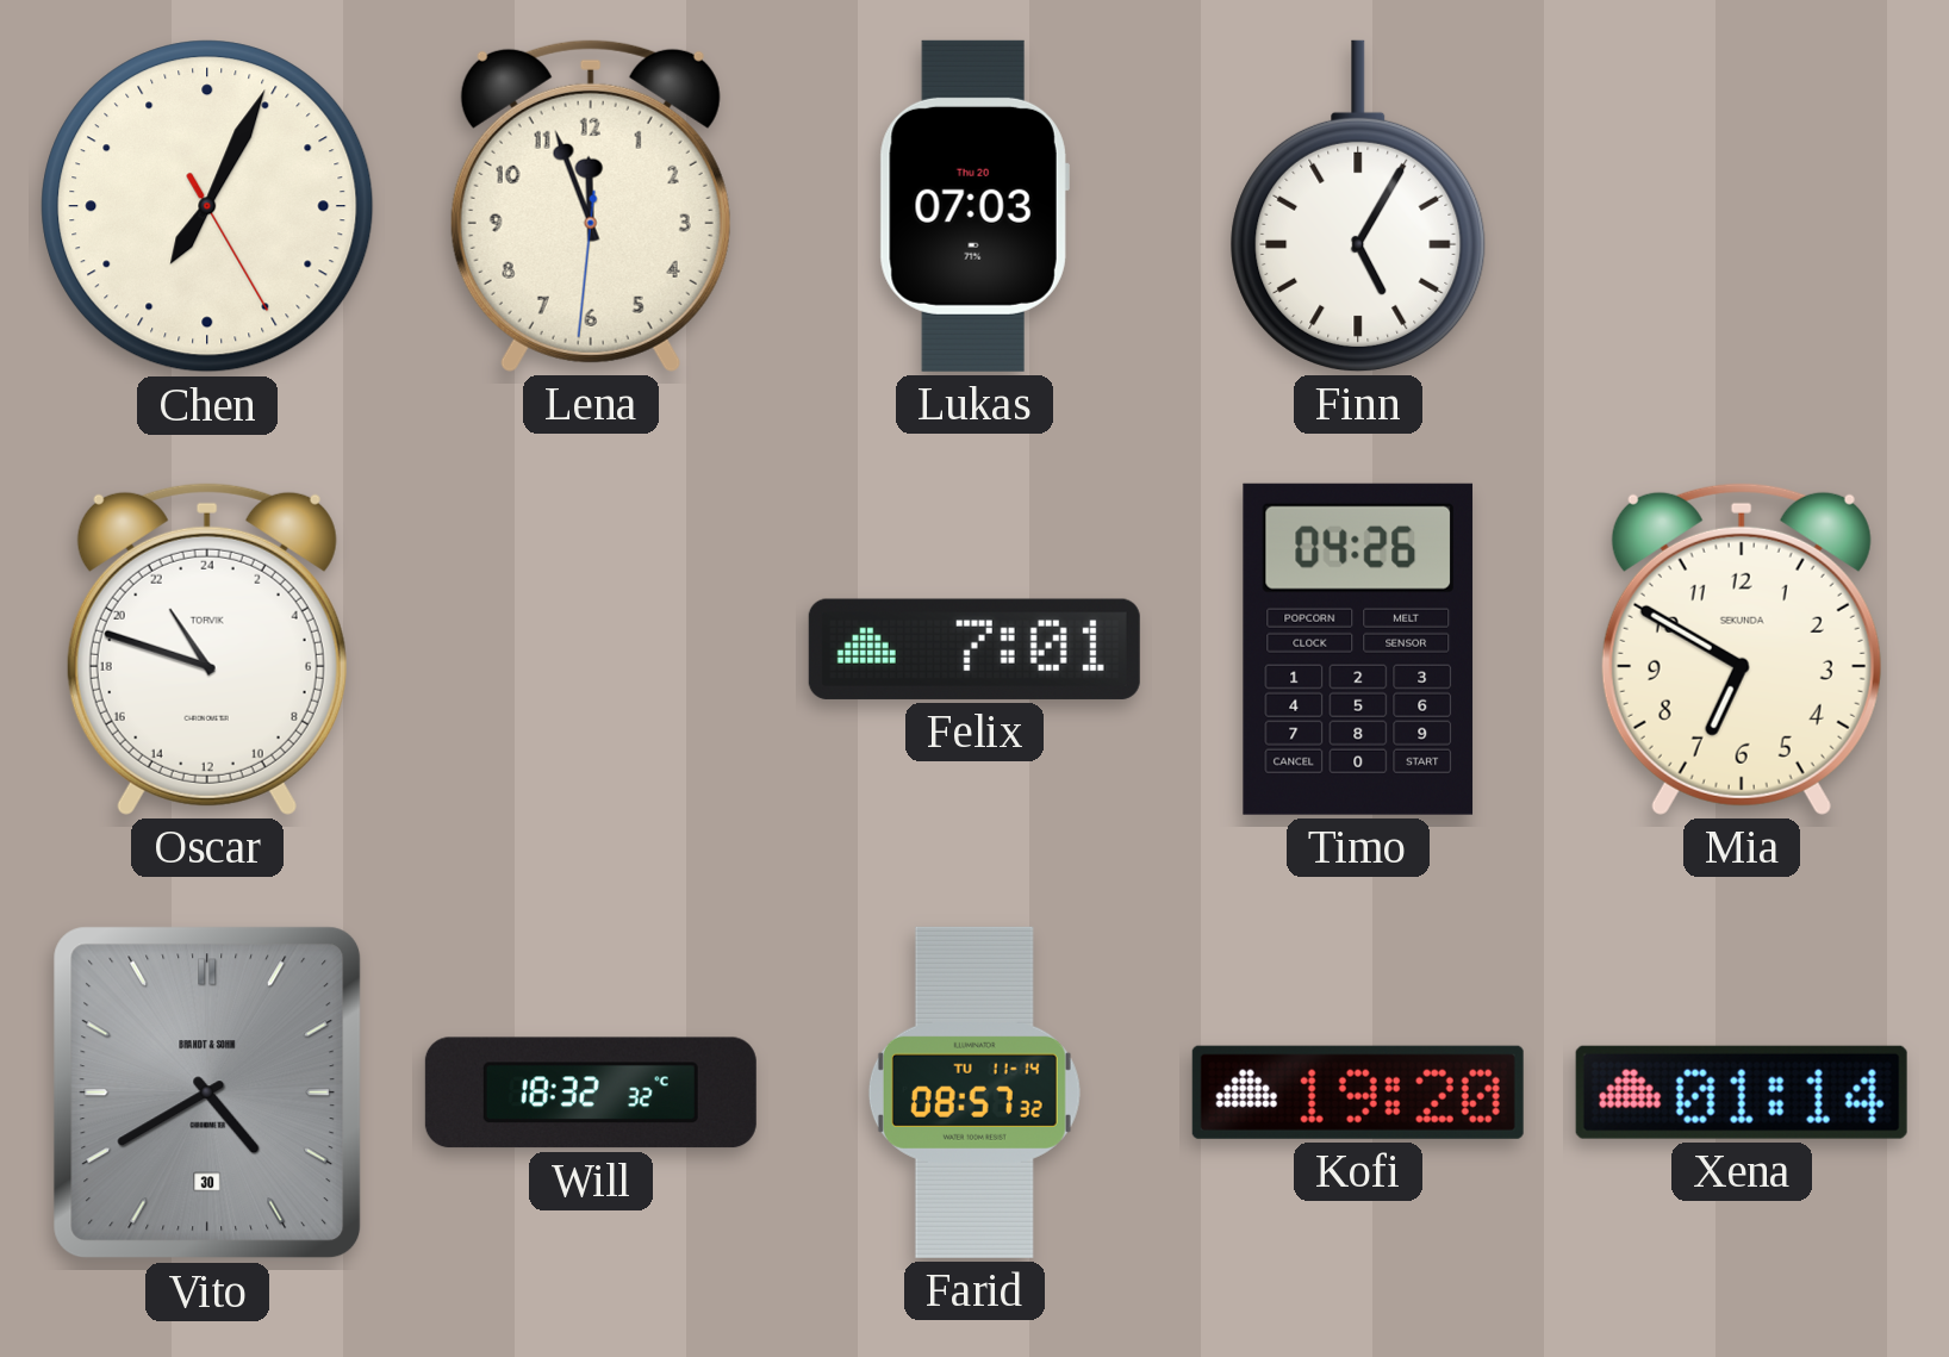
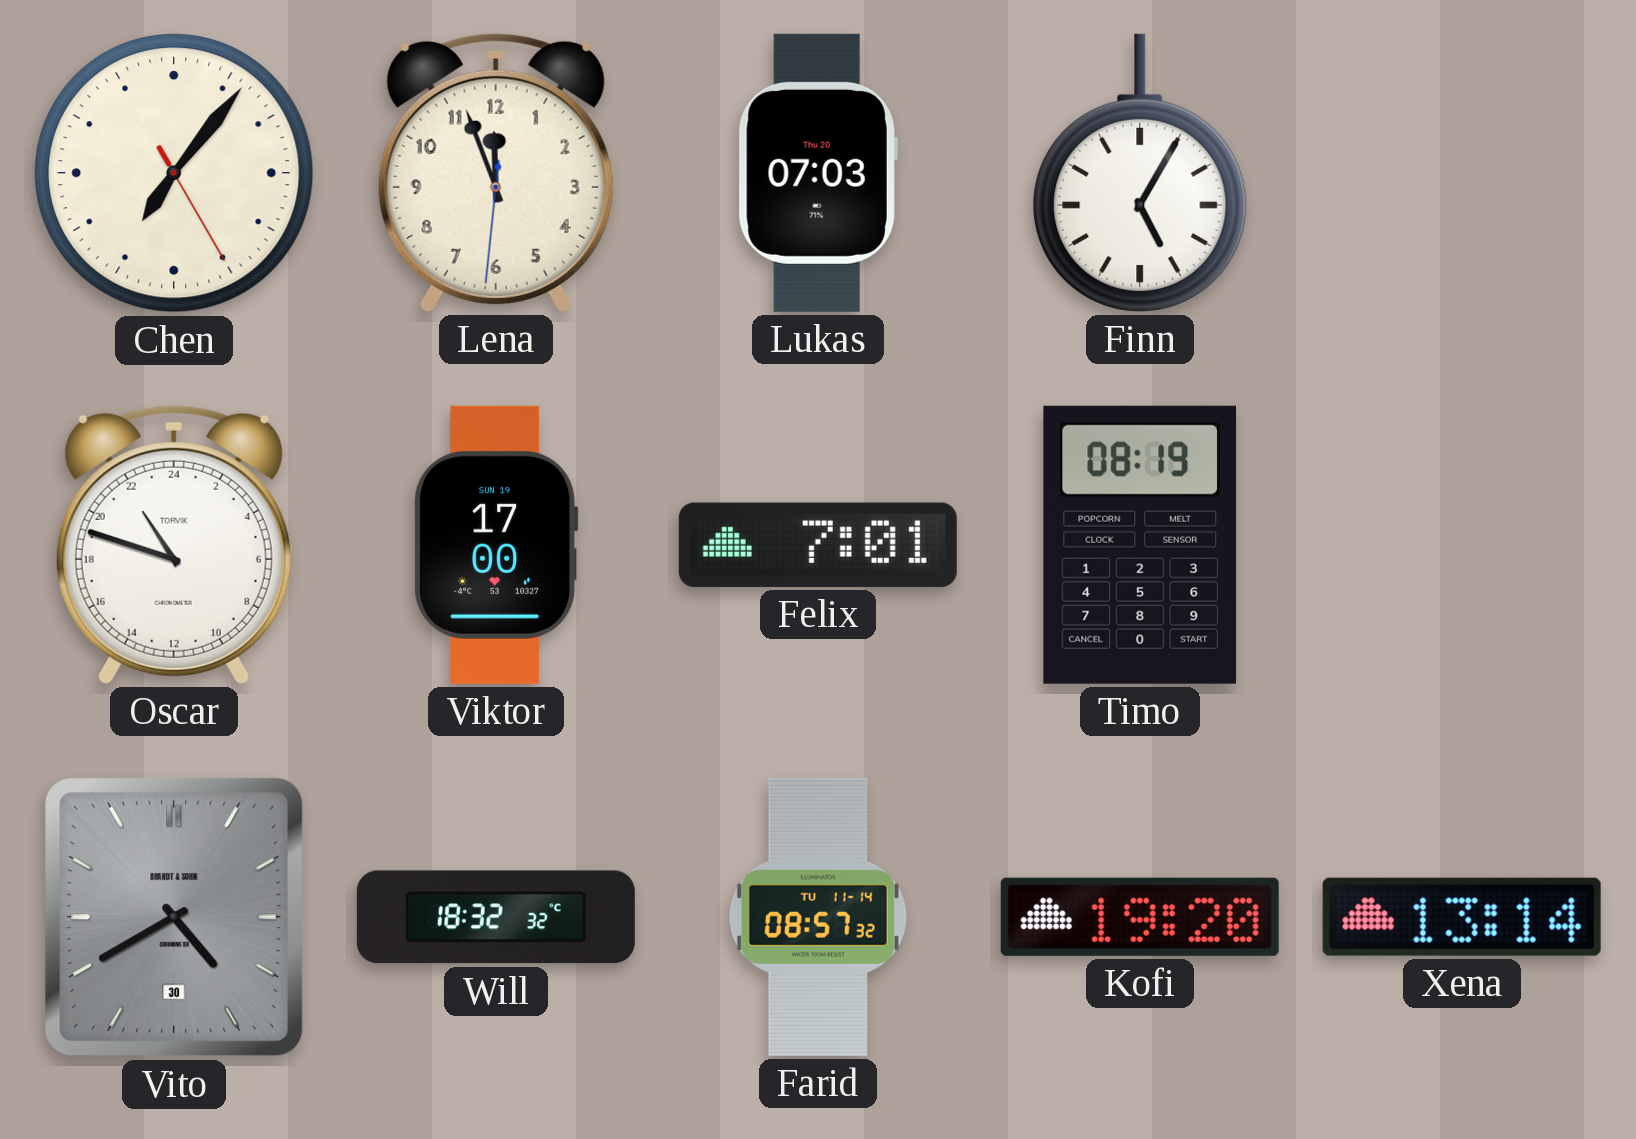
Chen: 7:04 -> 7:06
Viktor: none -> 17:00
Timo: 04:26 -> 08:19
Mia: 6:50 -> none
Xena: 01:14 -> 13:14
